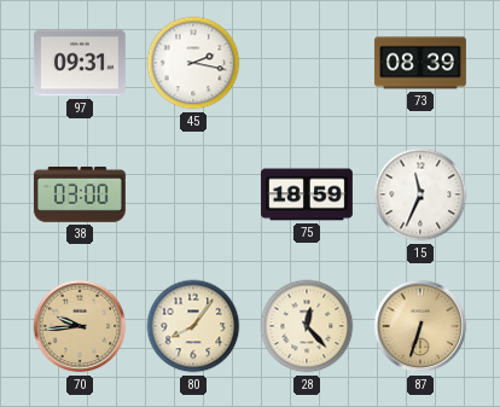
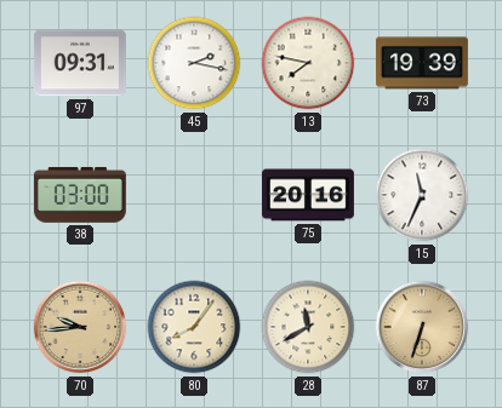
13: none -> 7:47
73: 08:39 -> 19:39
75: 18:59 -> 20:16
28: 12:23 -> 11:40
